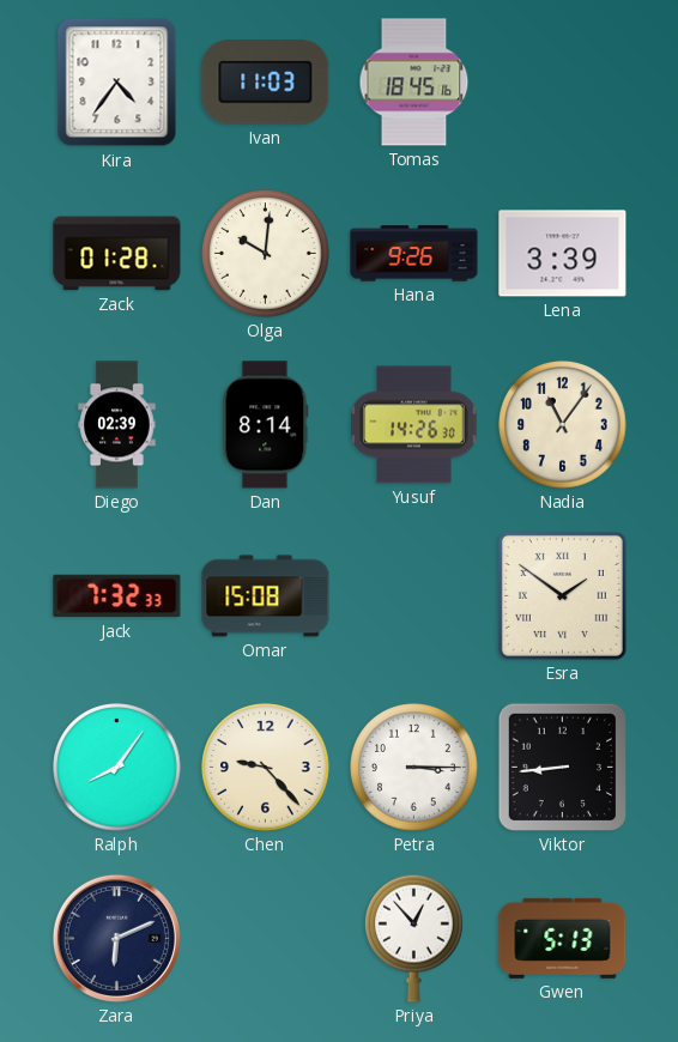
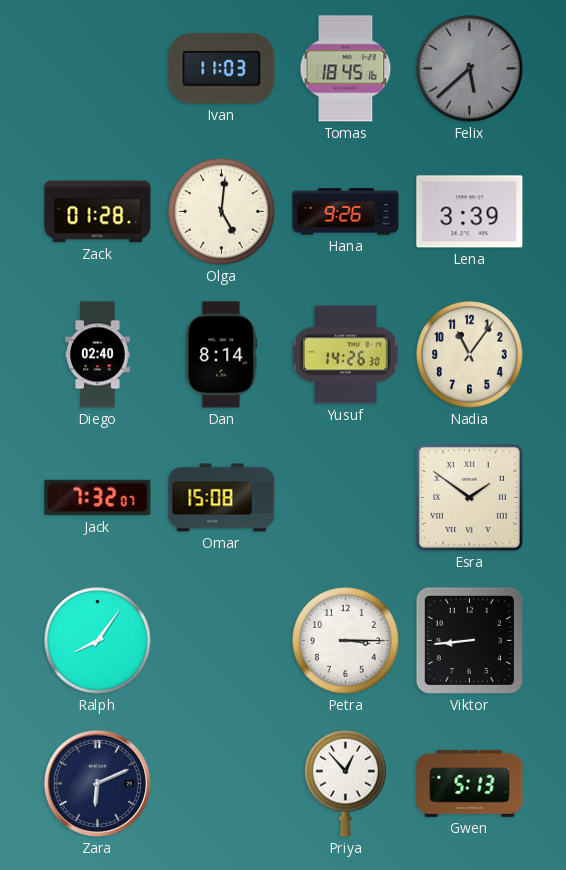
Kira: 4:36 -> none
Felix: none -> 5:38
Olga: 10:01 -> 5:01
Diego: 02:39 -> 02:40
Jack: 7:32:33 -> 7:32:07
Chen: 9:23 -> none
